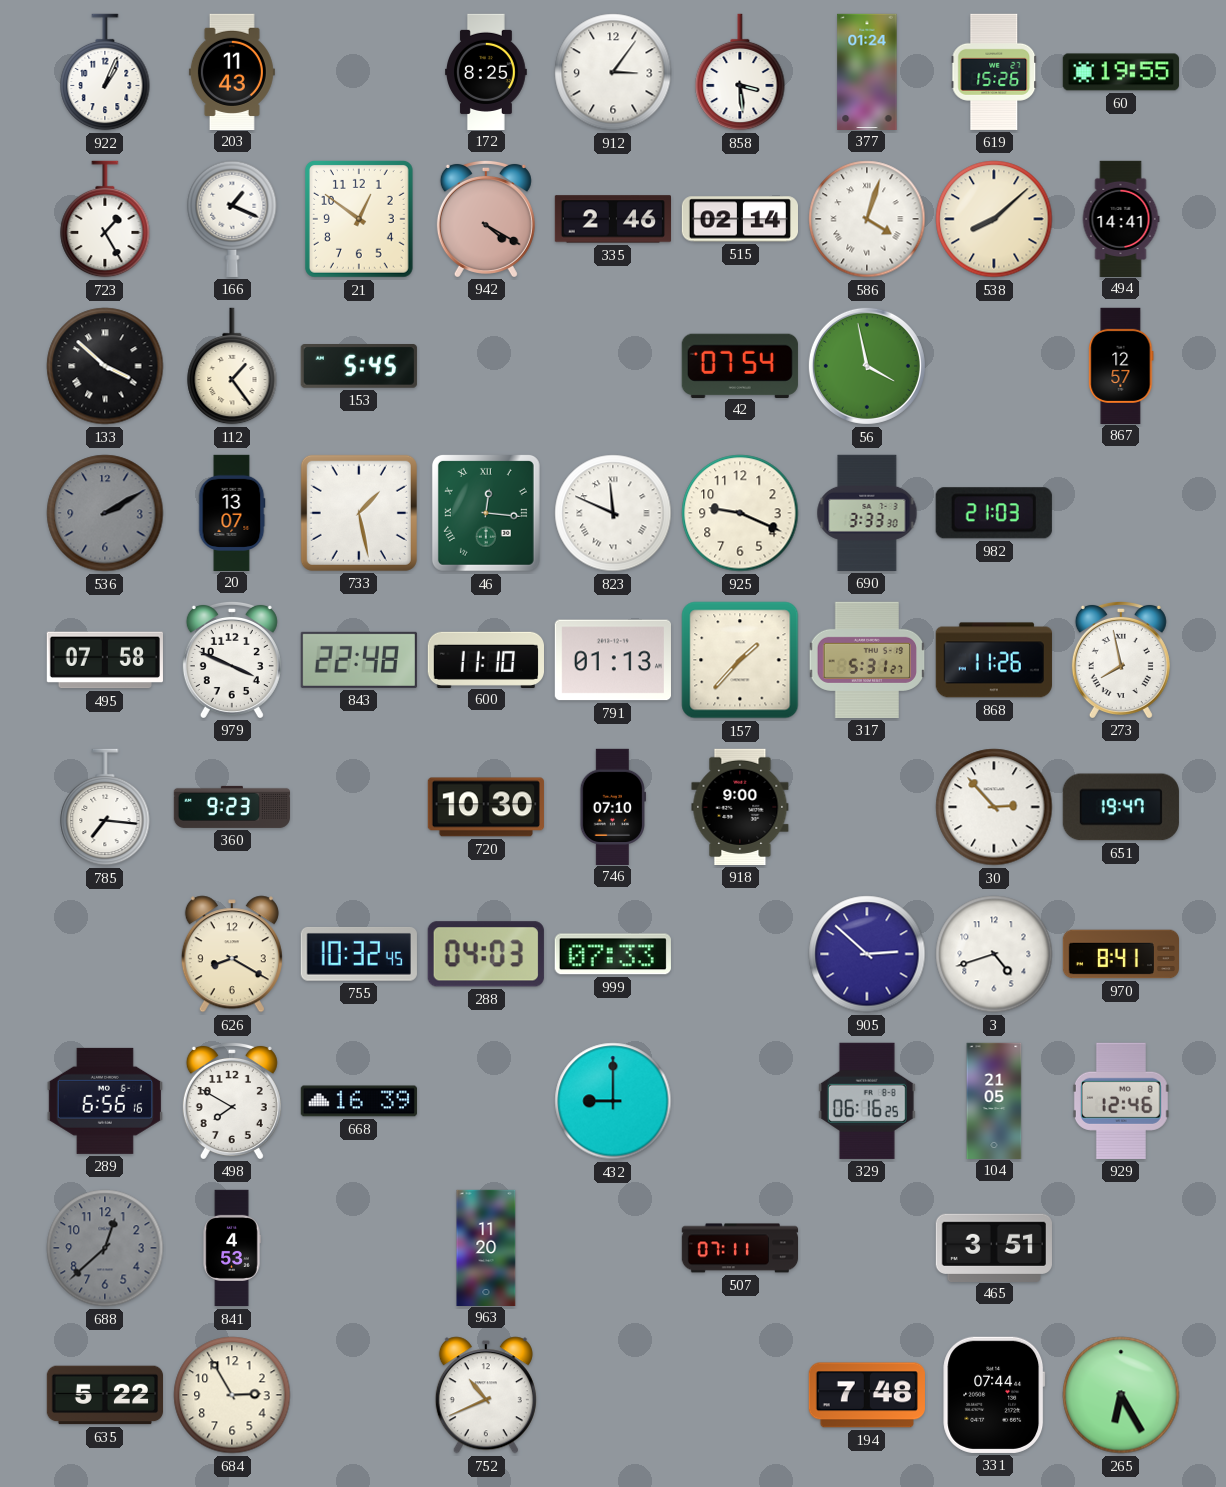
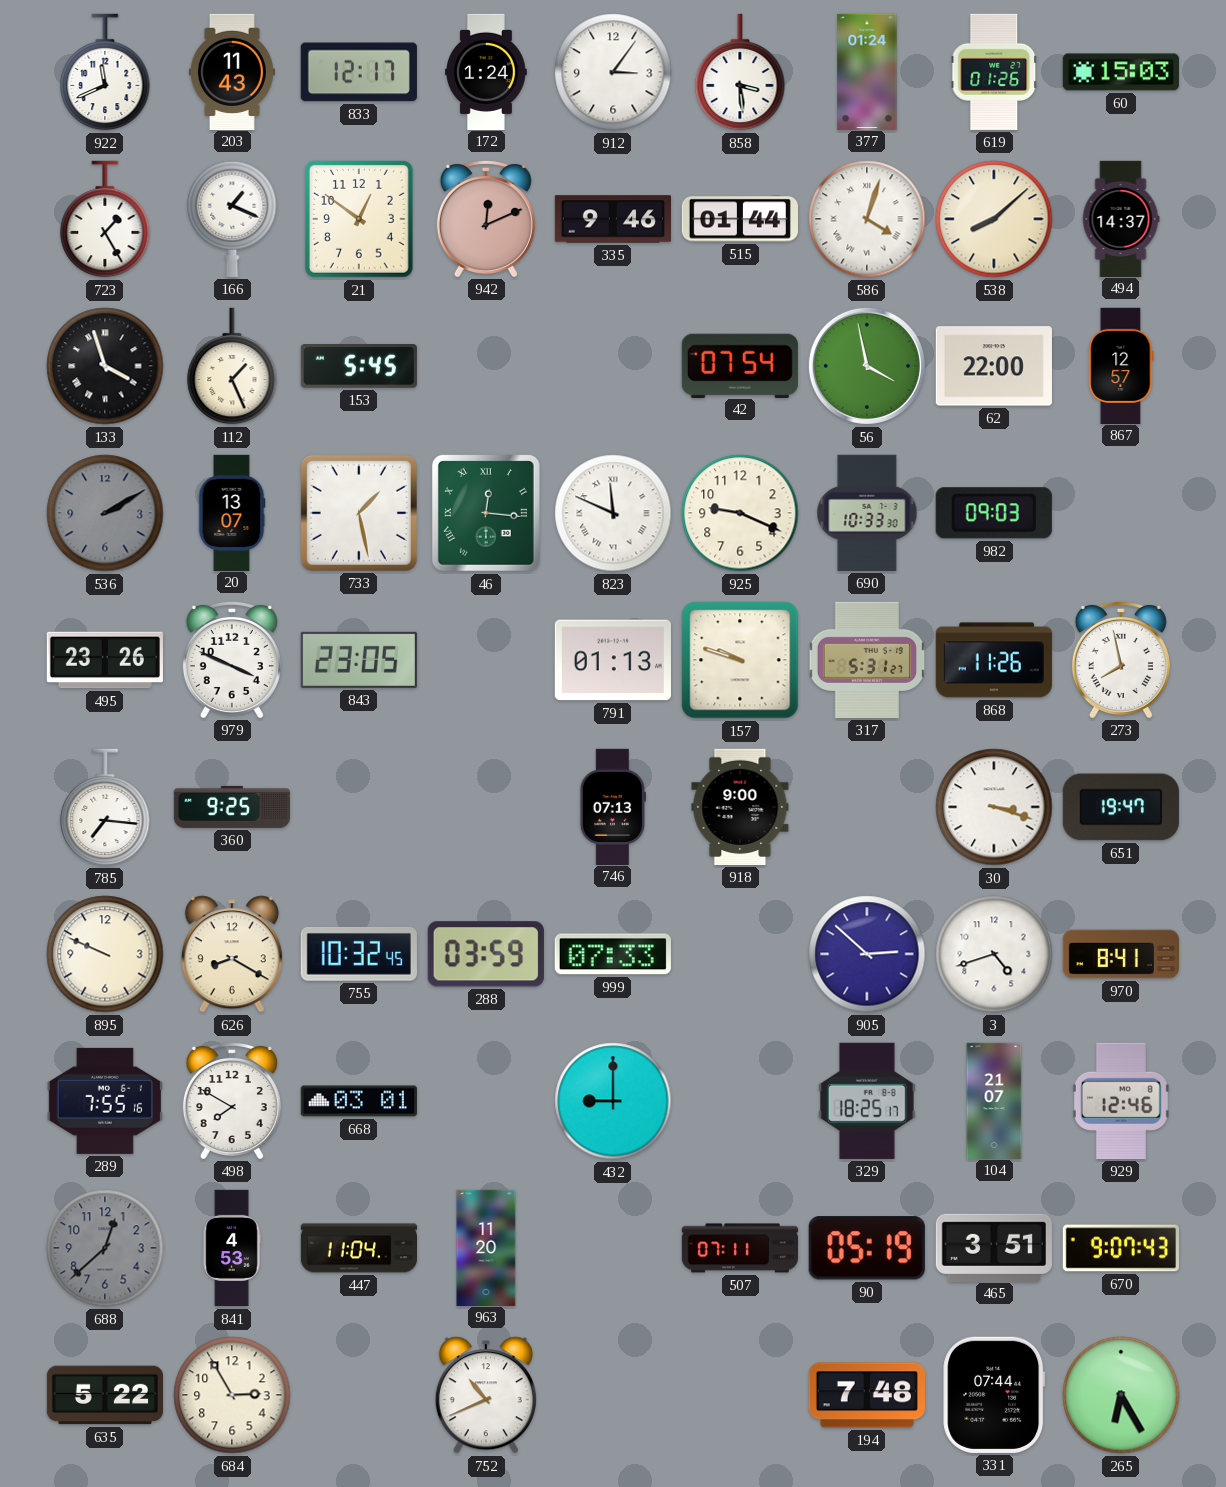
922: 1:04 -> 11:41
833: none -> 12:17
172: 8:25 -> 1:24
619: 15:26 -> 01:26
60: 19:55 -> 15:03
942: 4:20 -> 12:11
335: 2:46 -> 9:46
515: 02:14 -> 01:44
494: 14:41 -> 14:37
133: 3:52 -> 3:57
112: 1:24 -> 1:26
62: none -> 22:00
690: 3:33 -> 10:33
982: 21:03 -> 09:03
495: 07:58 -> 23:26
843: 22:48 -> 23:05
600: 11:10 -> none
157: 1:37 -> 9:48
360: 9:23 -> 9:25
720: 10:30 -> none
746: 07:10 -> 07:13
30: 2:53 -> 3:18
895: none -> 9:49
288: 04:03 -> 03:59
289: 6:56 -> 7:55
668: 16:39 -> 03:01
329: 06:16 -> 18:25
104: 21:05 -> 21:07
447: none -> 11:04
90: none -> 05:19
670: none -> 9:07
